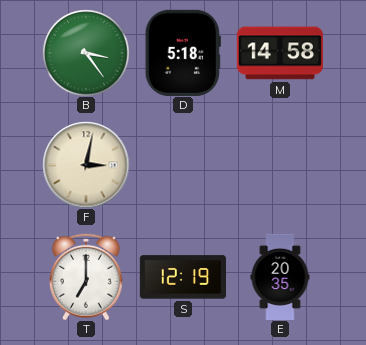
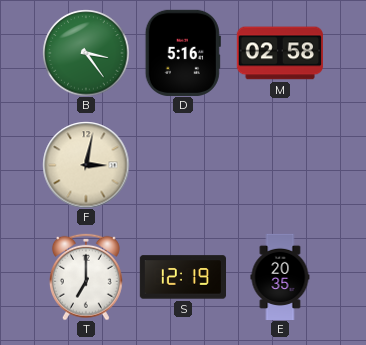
D: 5:18 -> 5:16
M: 14:58 -> 02:58
